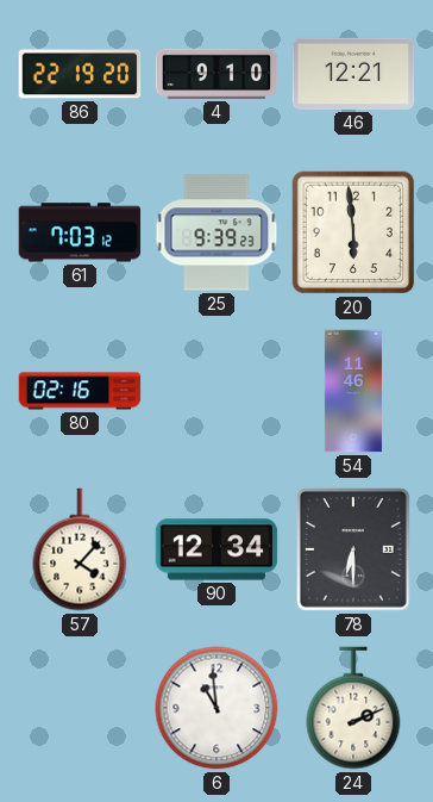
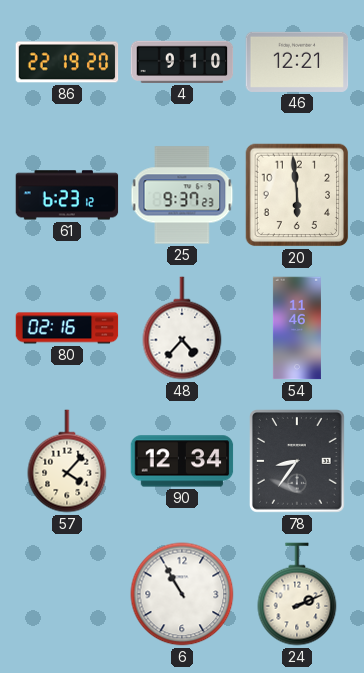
61: 7:03 -> 6:23
25: 9:39 -> 9:37
48: none -> 4:37
78: 6:30 -> 8:36
6: 10:59 -> 10:55
